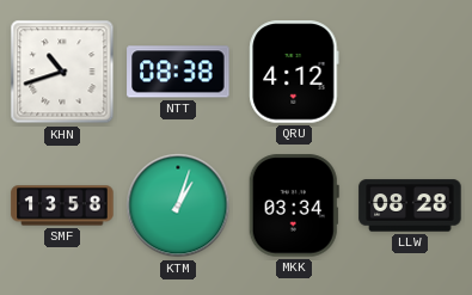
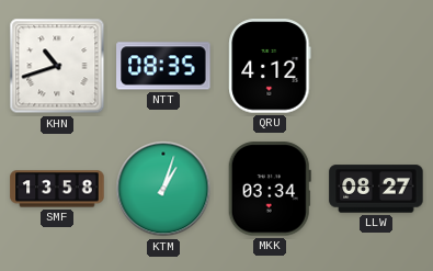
NTT: 08:38 -> 08:35
LLW: 08:28 -> 08:27
